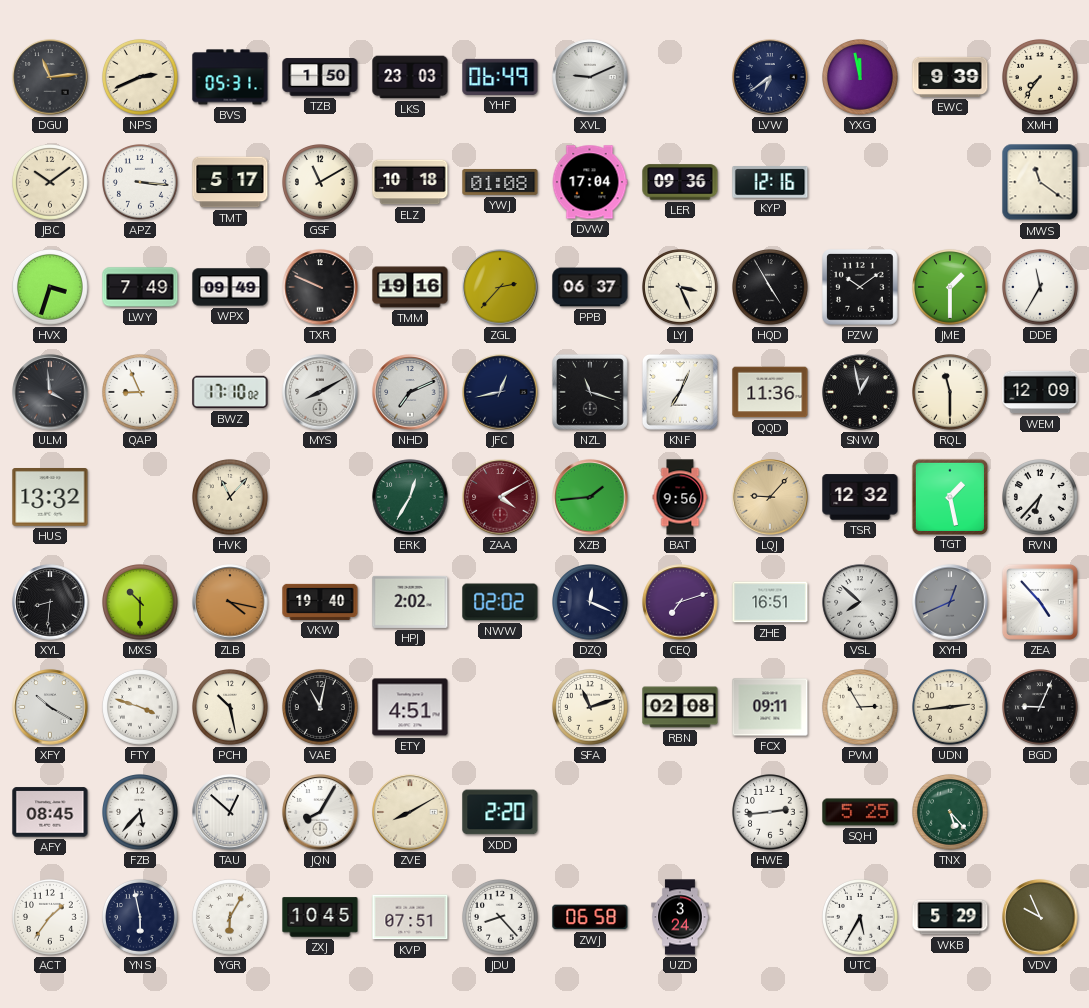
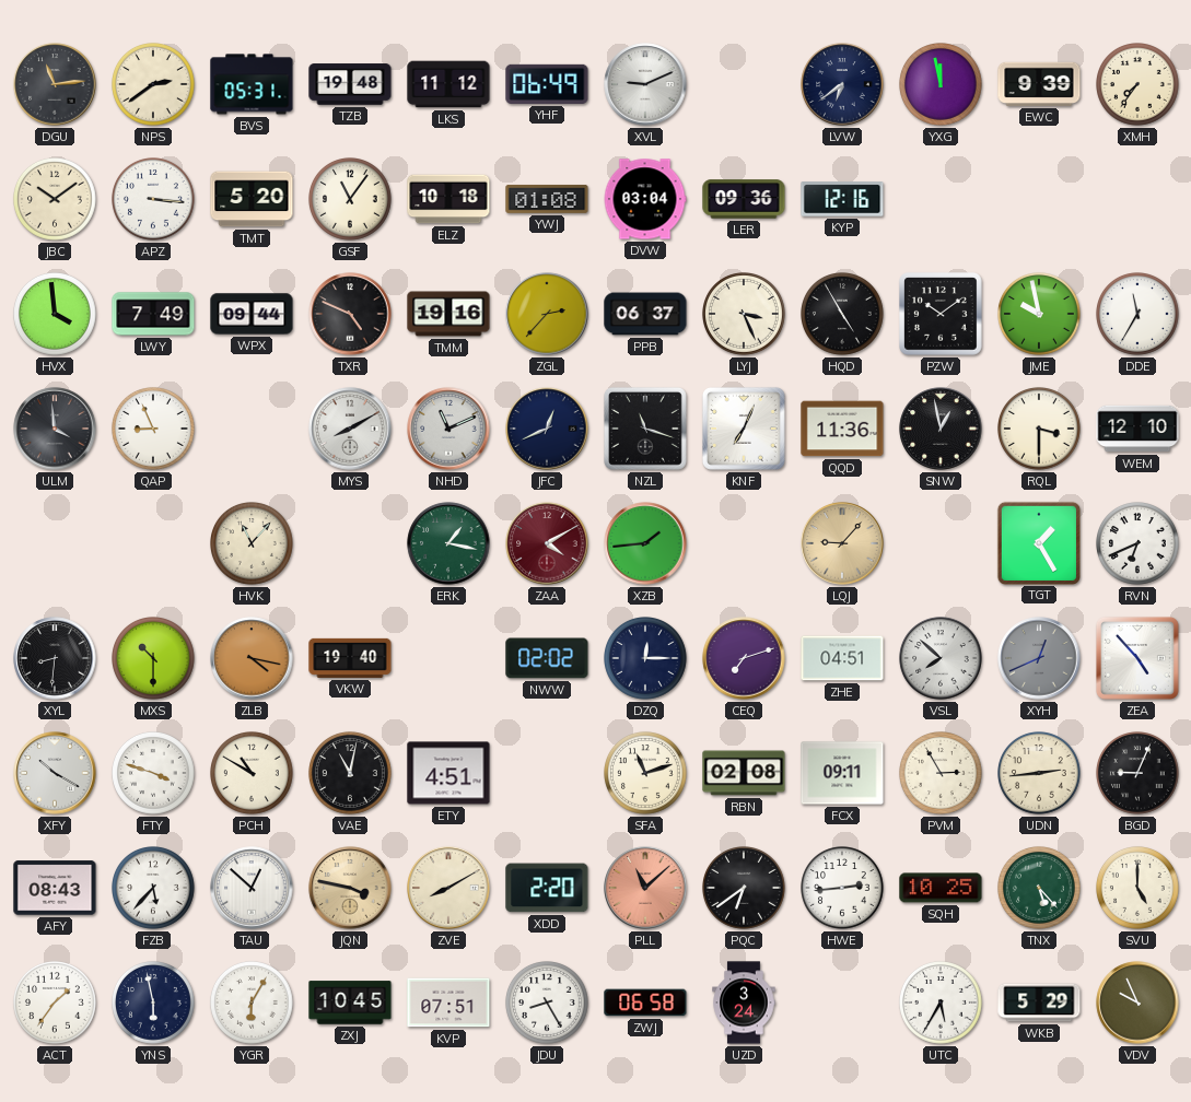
NPS: 2:41 -> 2:39
TZB: 1:50 -> 19:48
LKS: 23:03 -> 11:12
TMT: 5:17 -> 5:20
GSF: 11:10 -> 11:06
DVW: 17:04 -> 03:04
MWS: 11:21 -> none
HVX: 3:33 -> 3:59
WPX: 09:49 -> 09:44
TXR: 9:49 -> 4:49
JME: 1:30 -> 9:58
BWZ: 17:10 -> none
NHD: 7:11 -> 11:11
JFC: 12:43 -> 12:41
RQL: 11:30 -> 3:30
WEM: 12:09 -> 12:10
HUS: 13:32 -> none
ERK: 12:35 -> 1:17
BAT: 9:56 -> none
TSR: 12:32 -> none
TGT: 1:28 -> 1:25
RVN: 6:37 -> 6:41
HPJ: 2:02 -> none
DZQ: 12:19 -> 12:15
ZHE: 16:51 -> 04:51
PCH: 10:28 -> 10:50
AFY: 08:45 -> 08:43
JQN: 8:05 -> 3:47
JQN dial: white -> champagne
PLL: none -> 11:08
PQC: none -> 6:39
SQH: 5:25 -> 10:25
SVU: none -> 5:00
JDU: 8:23 -> 8:25
